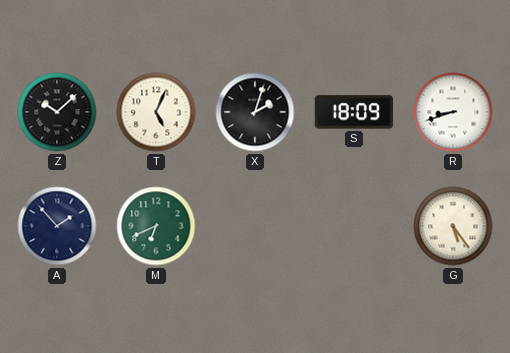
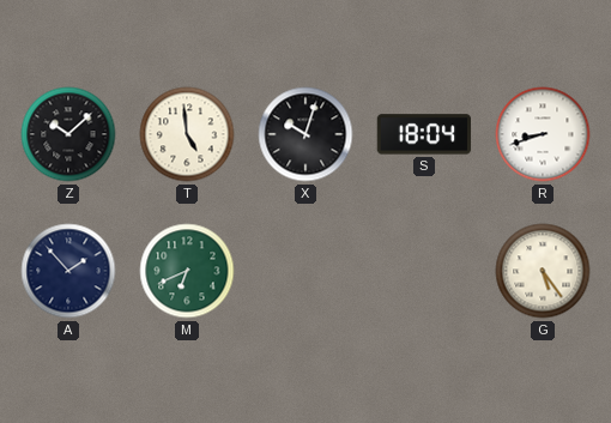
T: 5:04 -> 4:59
X: 2:03 -> 10:03
S: 18:09 -> 18:04
